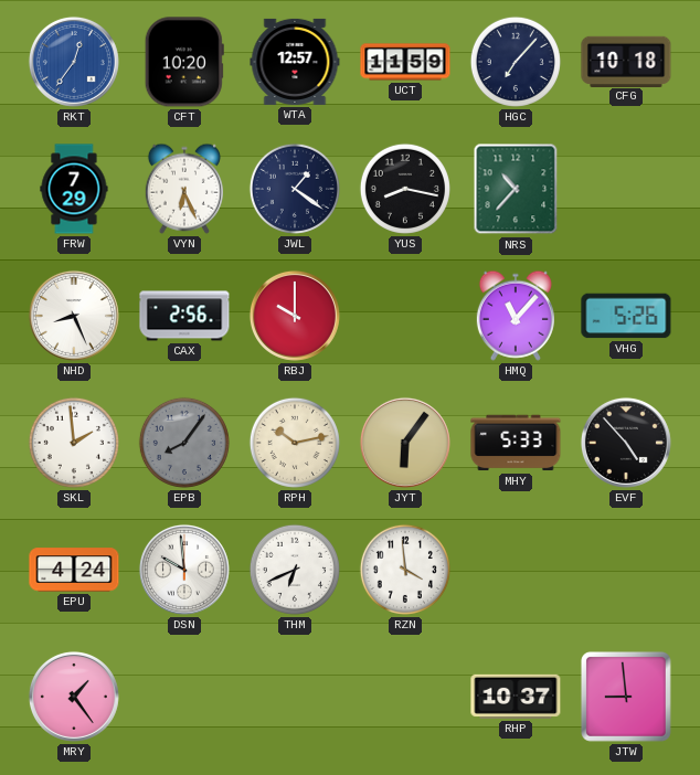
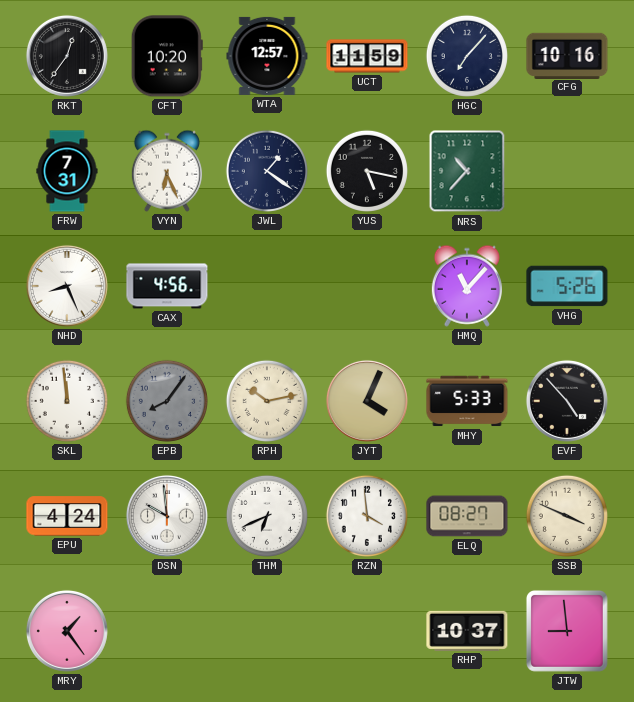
RKT dial: blue -> black
CFG: 10:18 -> 10:16
FRW: 7:29 -> 7:31
YUS: 8:17 -> 5:17
CAX: 2:56 -> 4:56
RBJ: 10:00 -> none
SKL: 1:59 -> 11:59
JYT: 6:06 -> 4:04
ELQ: none -> 08:27
SSB: none -> 3:49
